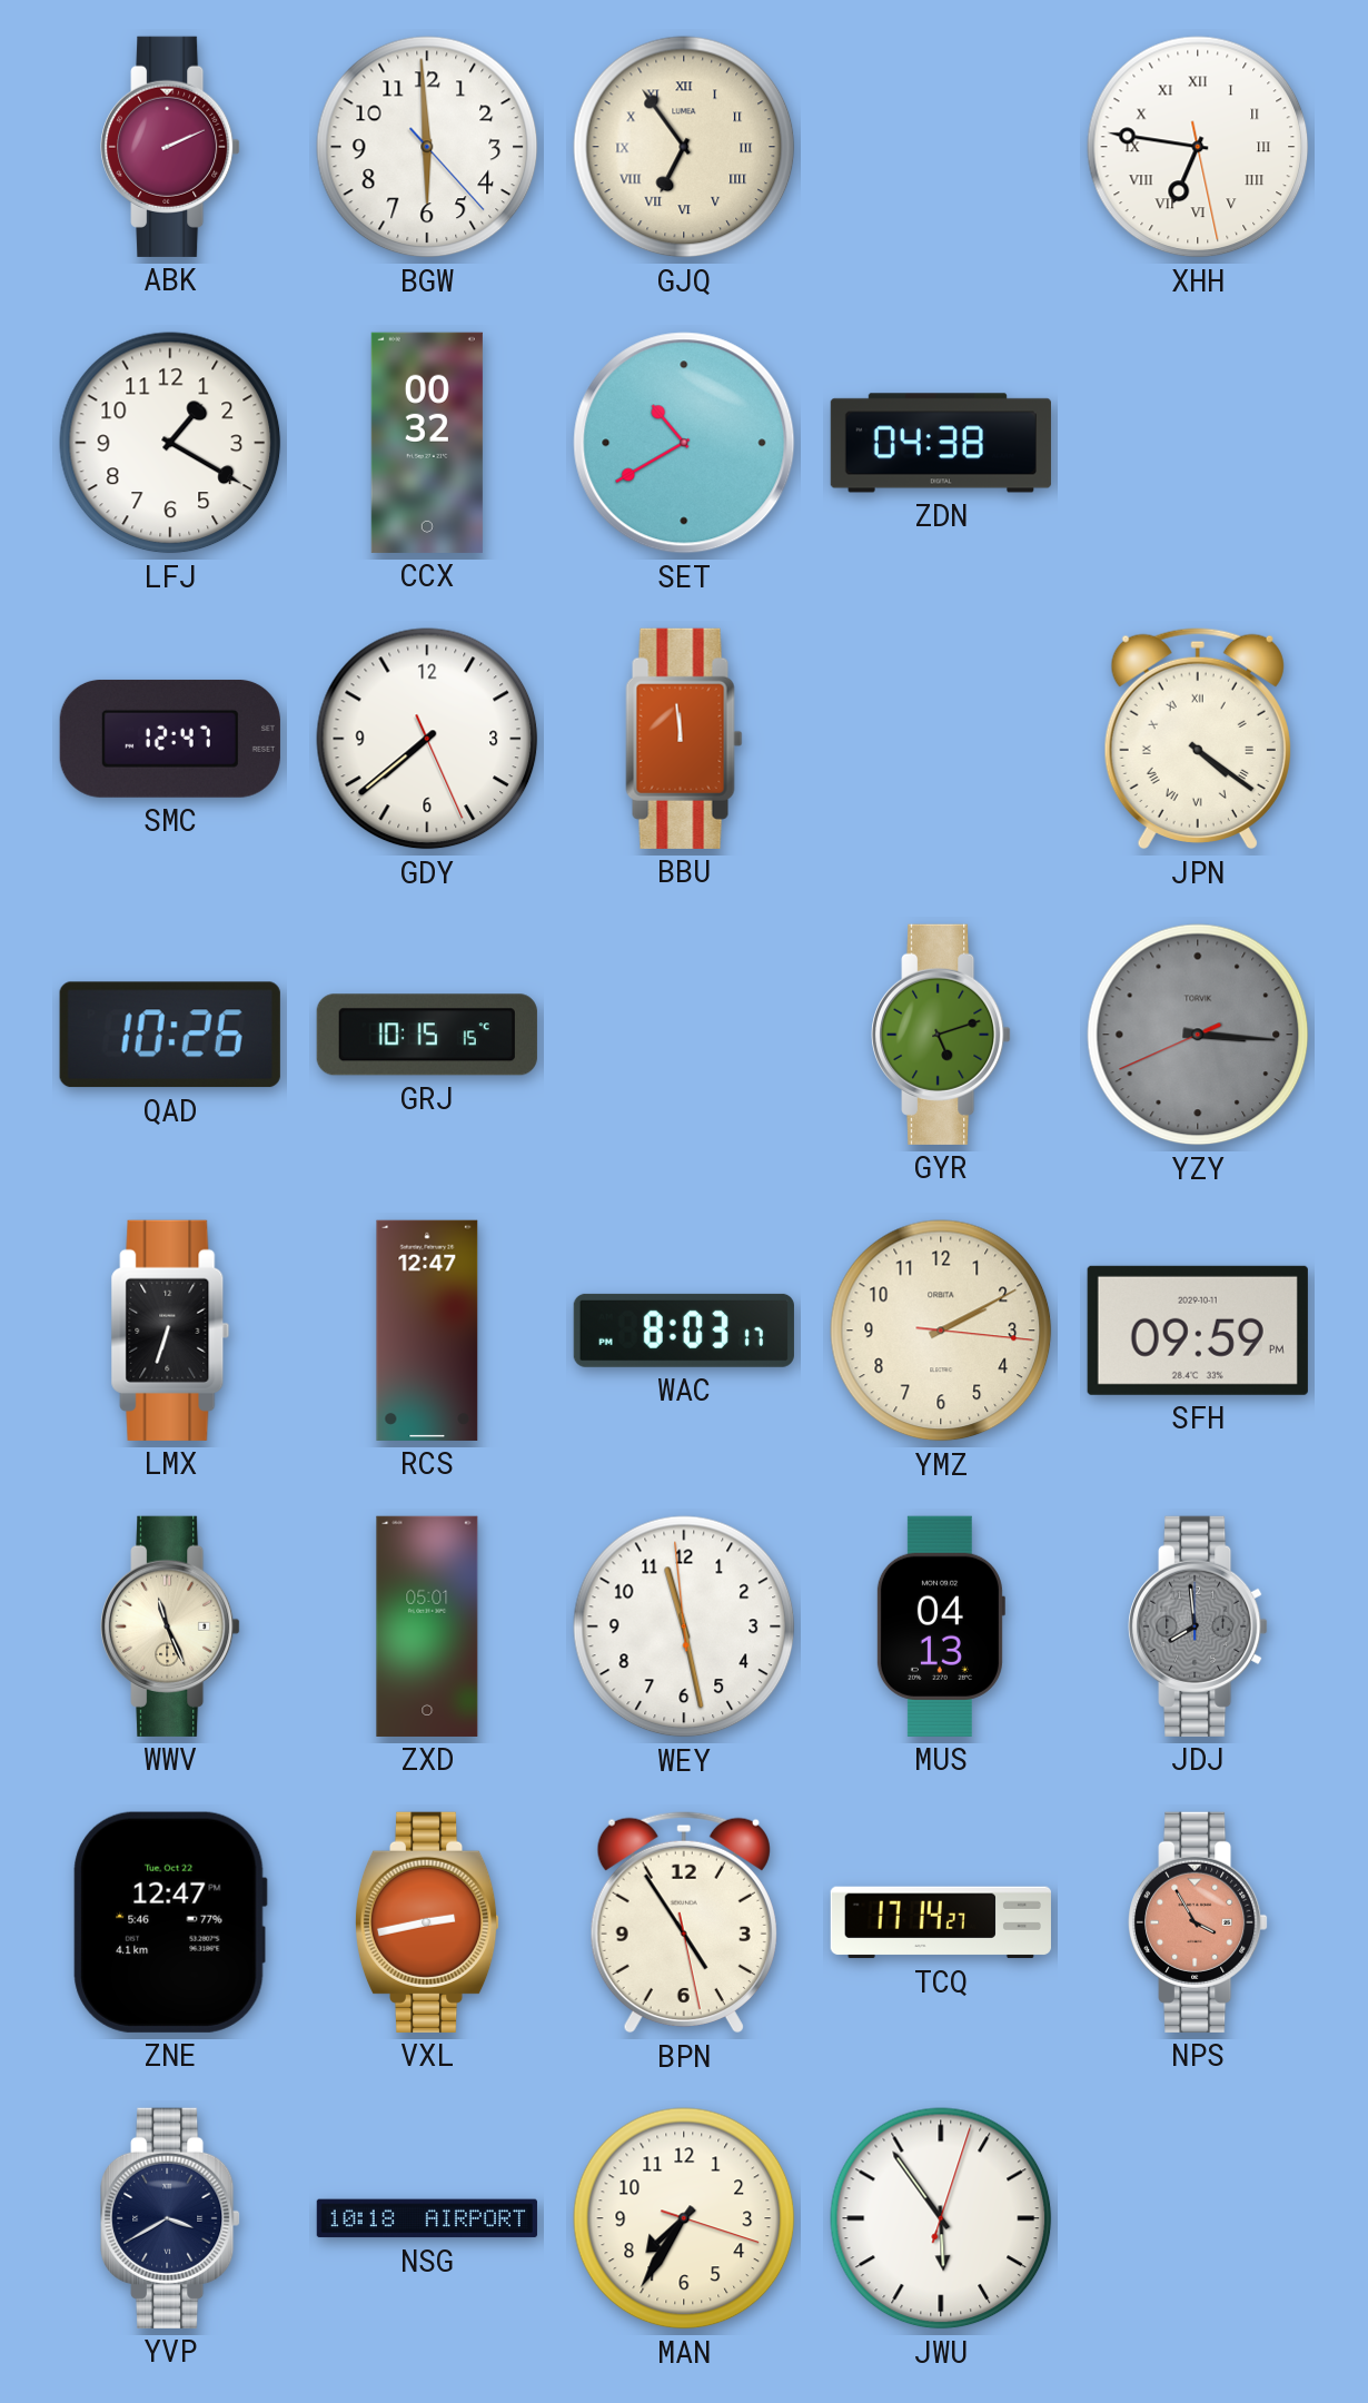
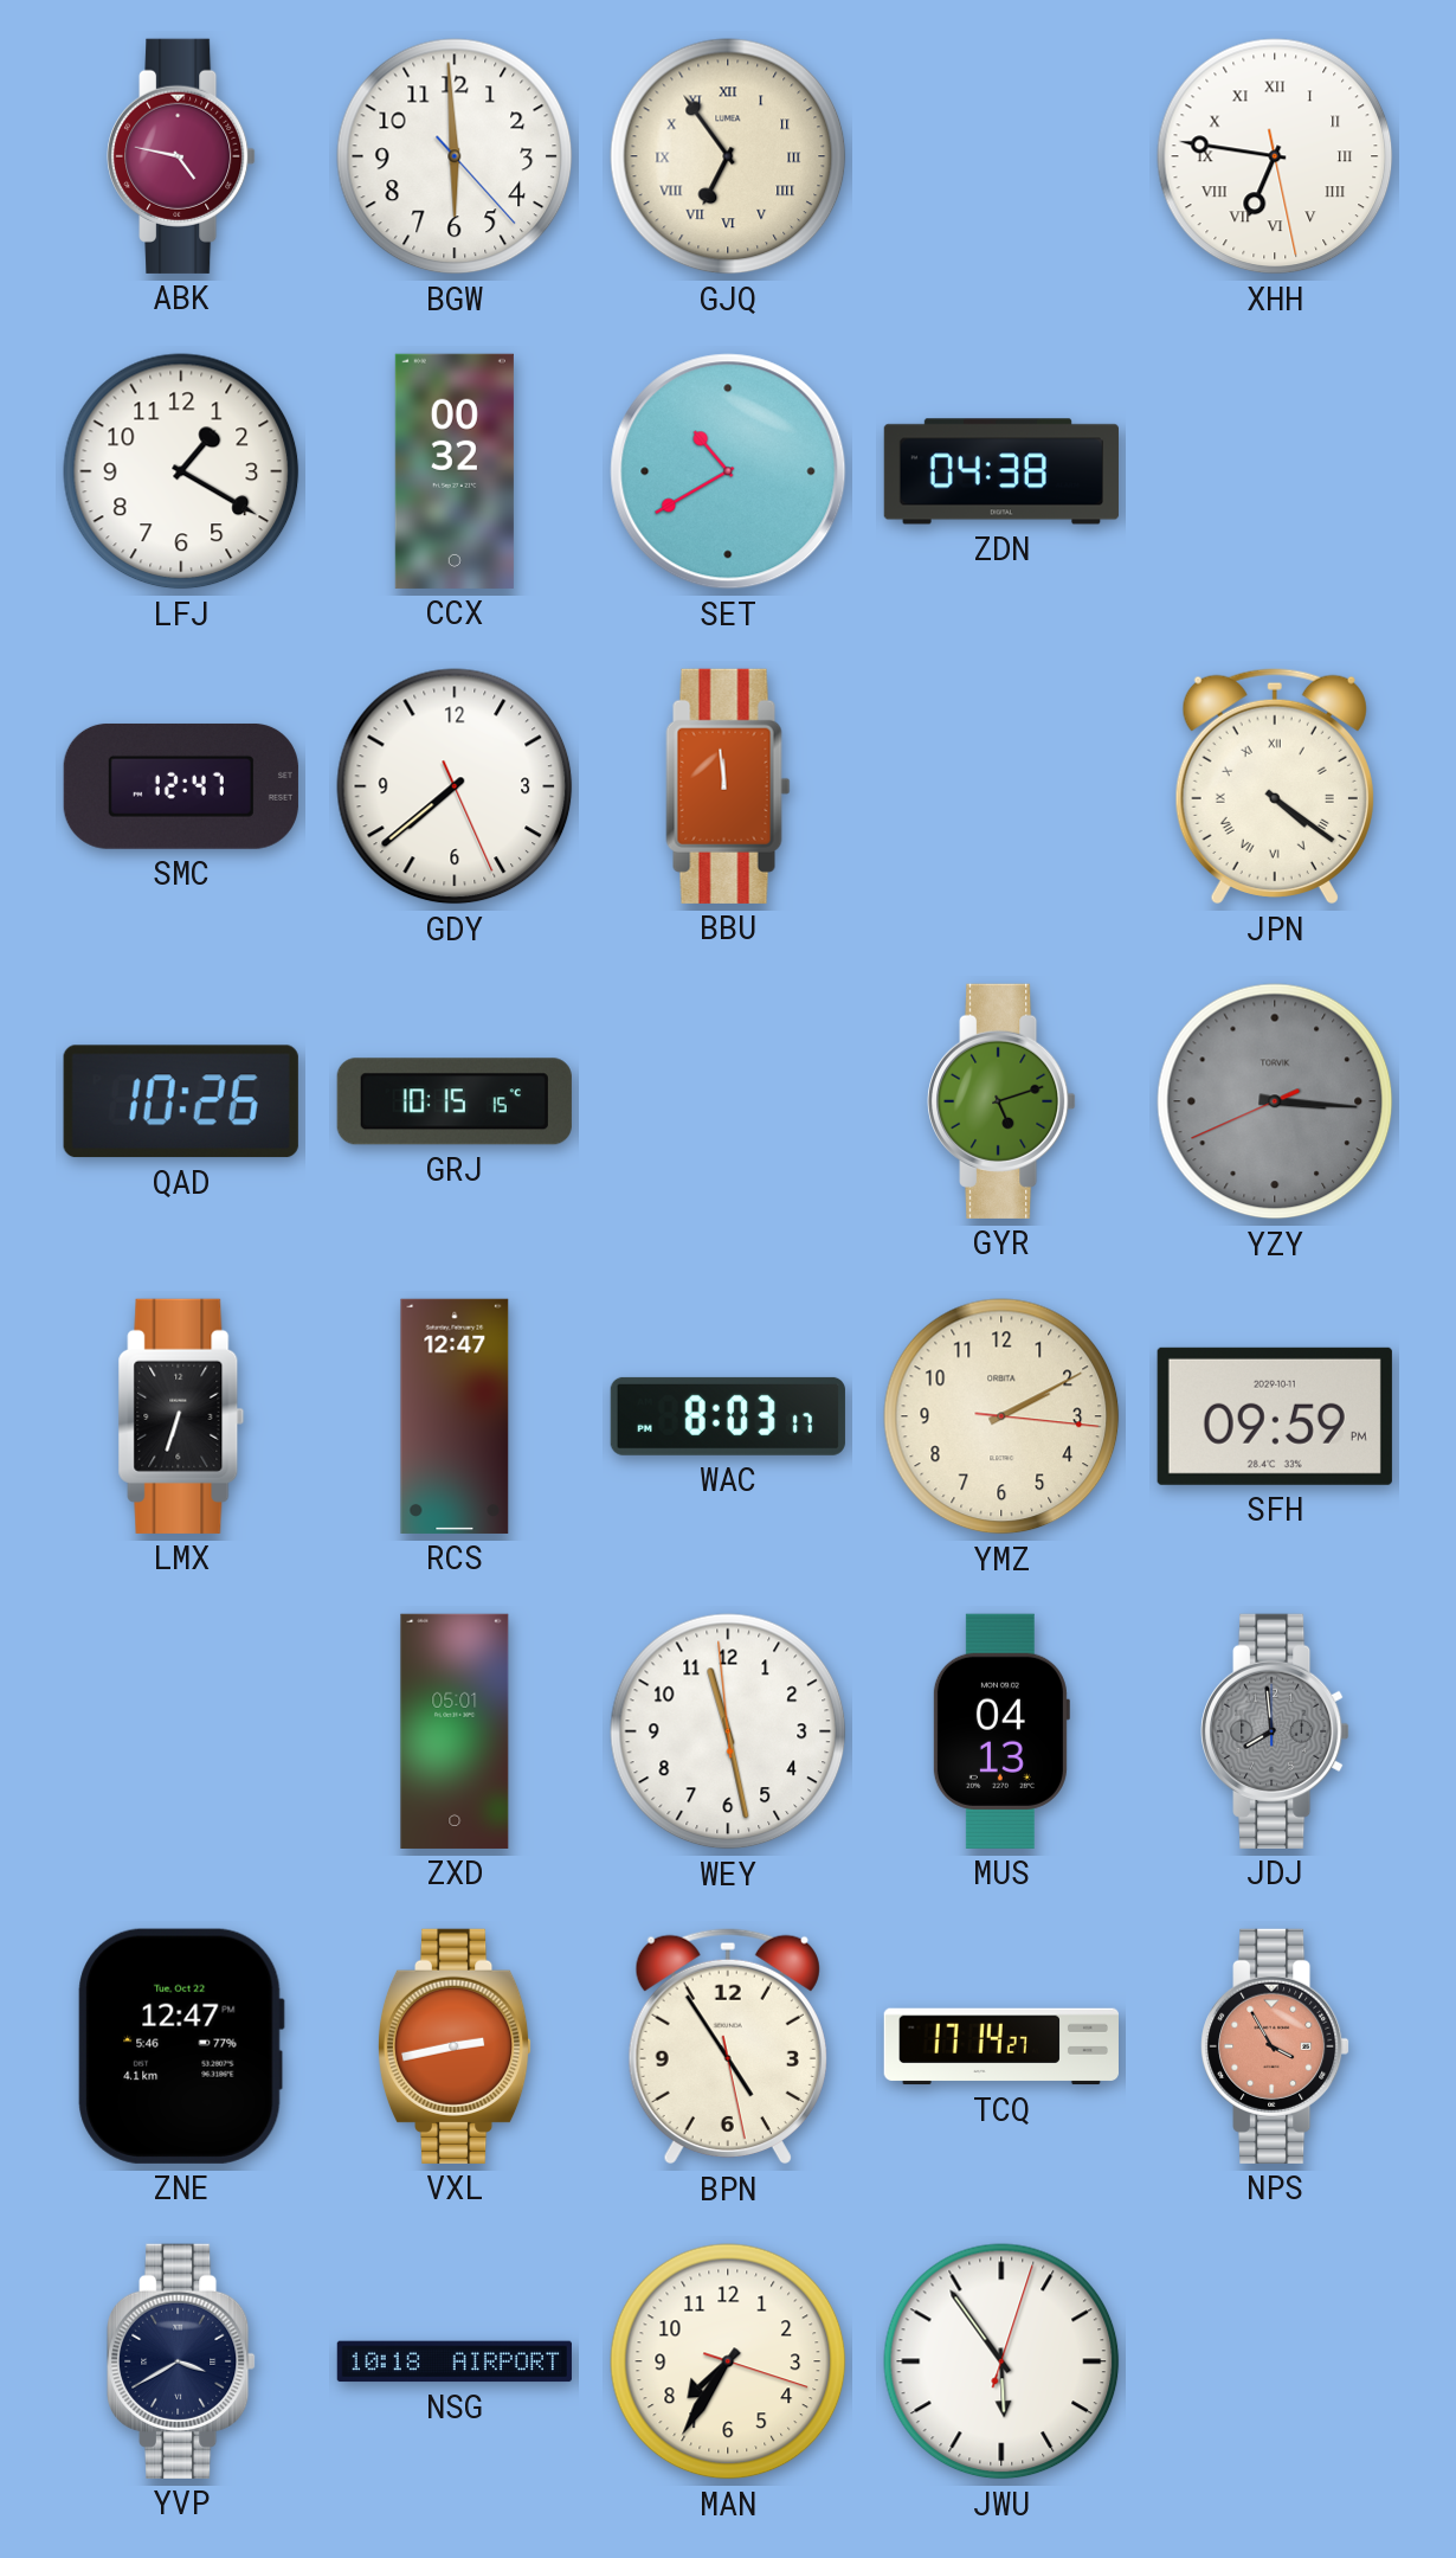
ABK: 2:11 -> 4:47
WWV: 11:26 -> none
